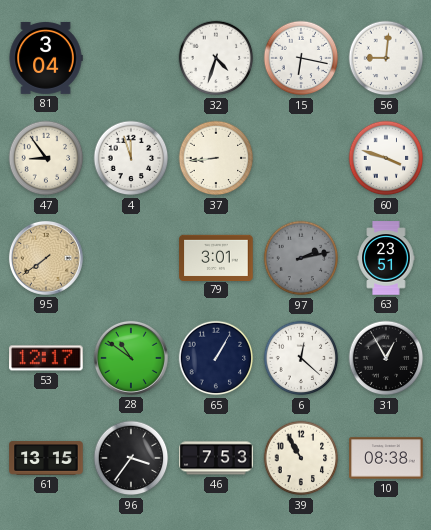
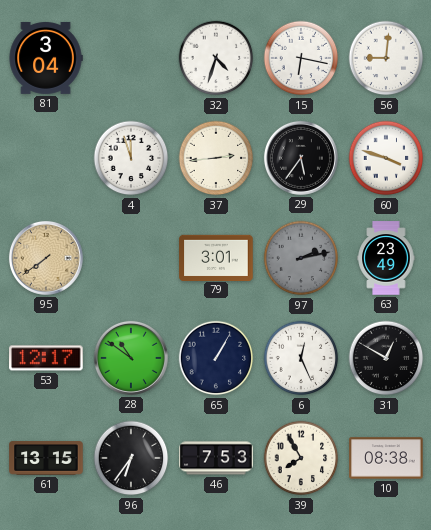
47: 8:54 -> none
37: 8:44 -> 2:44
29: none -> 5:36
63: 23:51 -> 23:49
6: 12:22 -> 12:26
31: 12:55 -> 12:50
96: 3:36 -> 6:36
39: 10:55 -> 7:55
